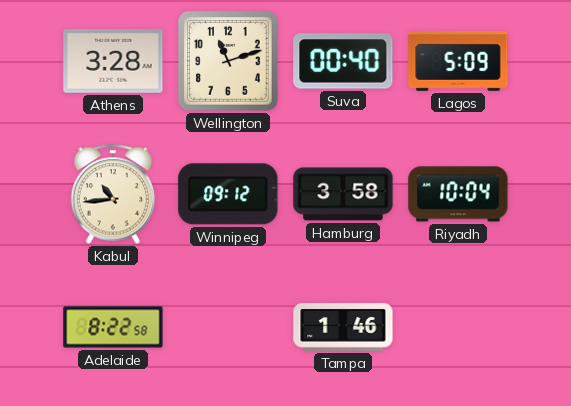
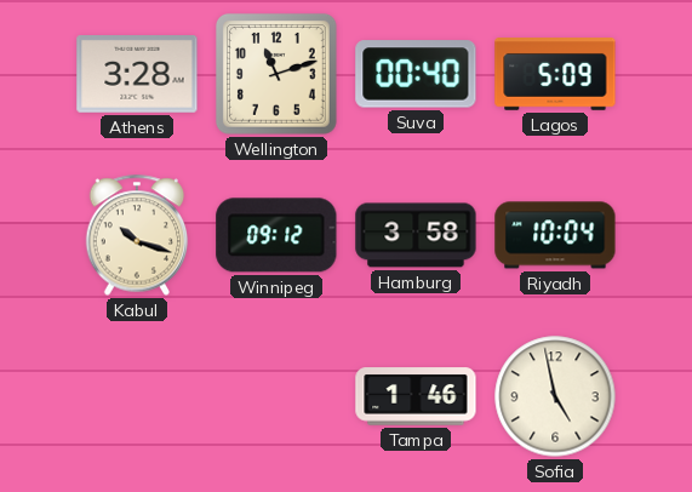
Kabul: 10:44 -> 10:18
Adelaide: 8:22 -> none
Sofia: none -> 4:58
